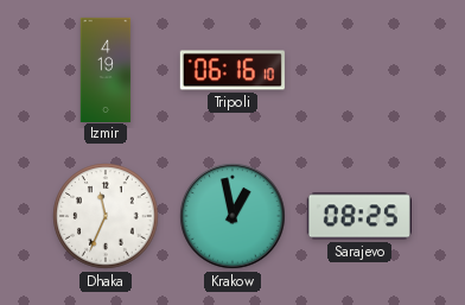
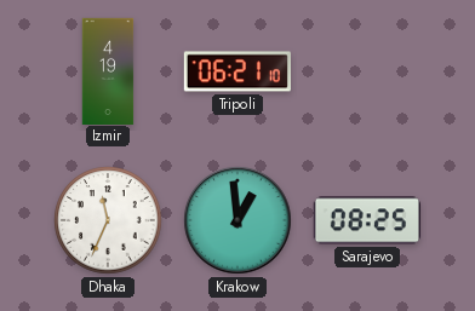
Tripoli: 06:16 -> 06:21
Krakow: 12:58 -> 12:59
